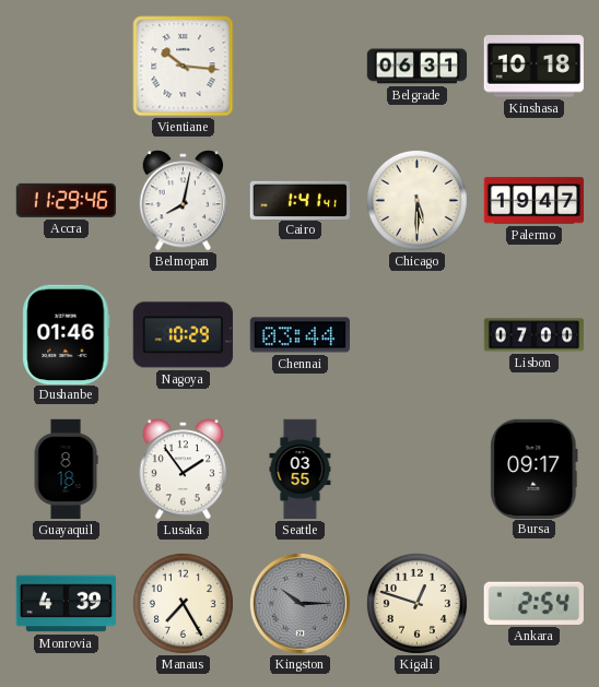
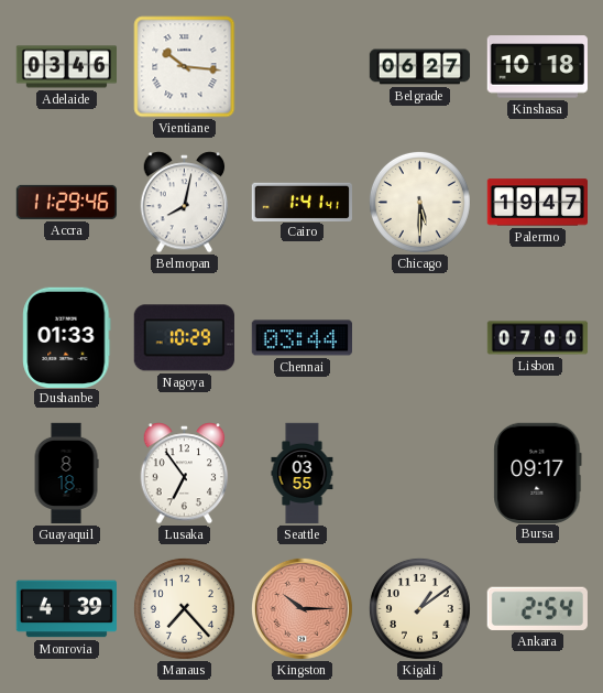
Adelaide: none -> 03:46
Belgrade: 06:31 -> 06:27
Dushanbe: 01:46 -> 01:33
Lusaka: 1:54 -> 6:54
Manaus: 7:25 -> 7:23
Kingston dial: grey -> salmon
Kigali: 12:48 -> 1:09
